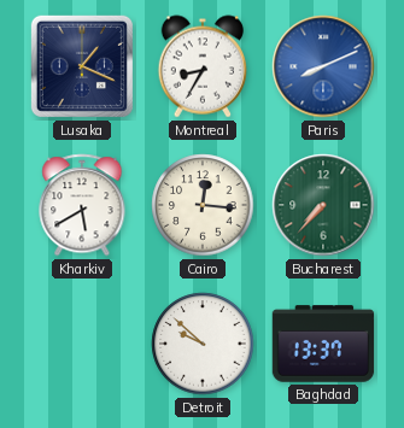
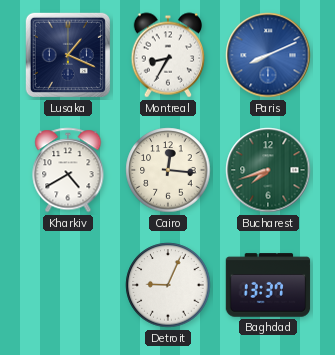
Kharkiv: 5:40 -> 4:40
Bucharest: 7:37 -> 7:42
Detroit: 9:52 -> 9:04
